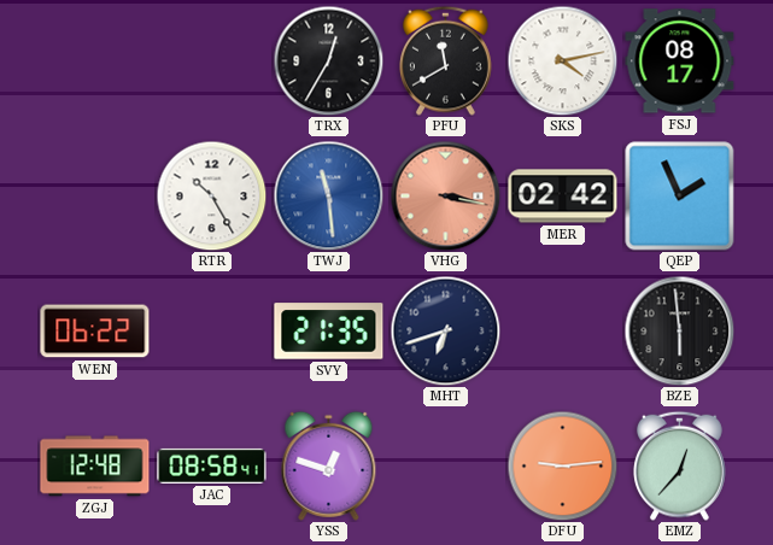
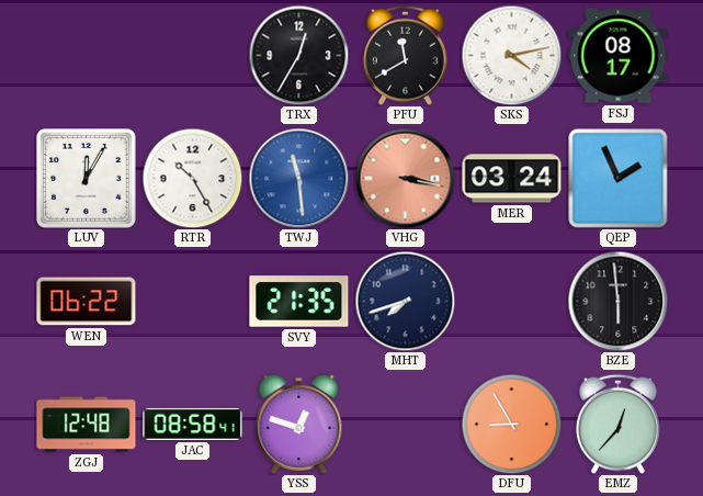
LUV: none -> 12:05
MER: 02:42 -> 03:24
MHT: 6:42 -> 7:42
DFU: 9:14 -> 8:55
